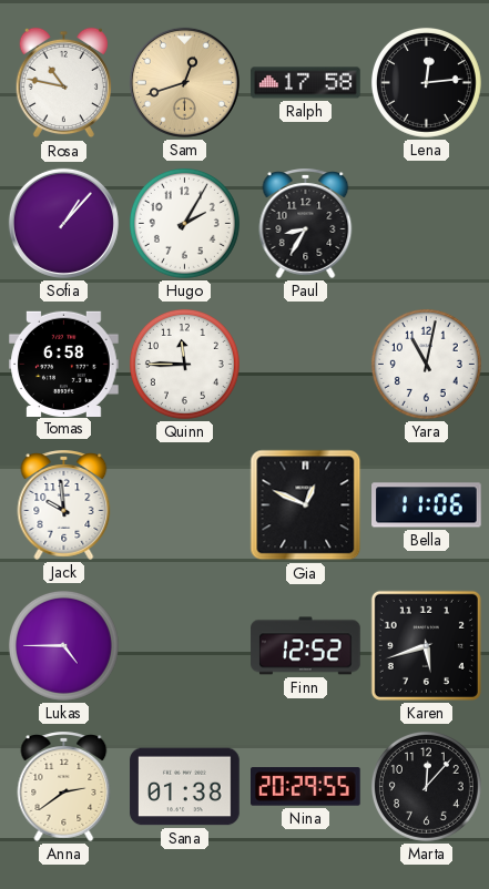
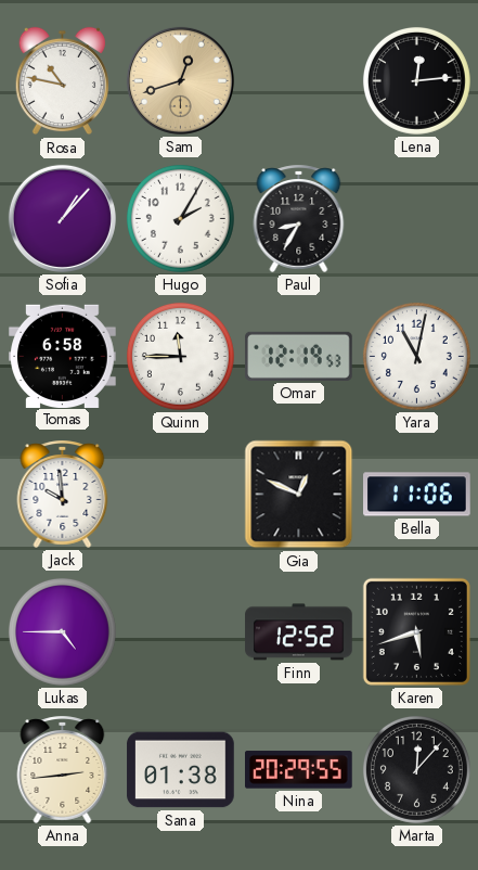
Ralph: 17:58 -> none
Omar: none -> 12:19
Anna: 2:39 -> 2:44
